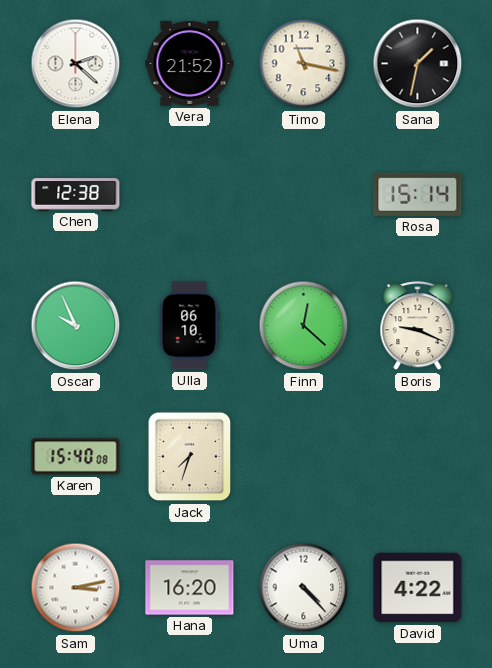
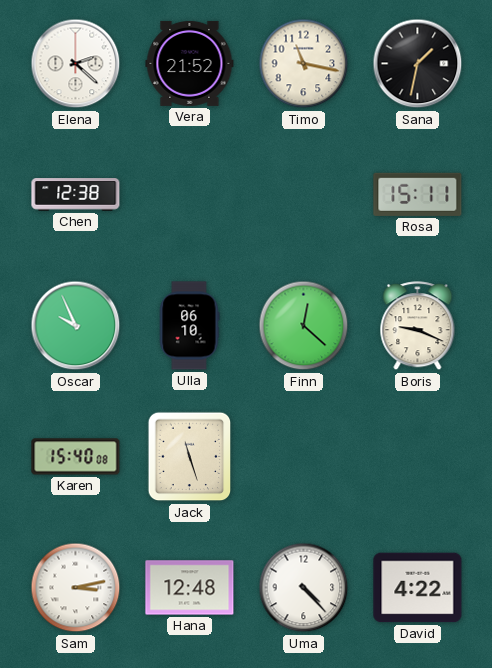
Rosa: 15:14 -> 15:11
Jack: 7:33 -> 11:27
Hana: 16:20 -> 12:48
